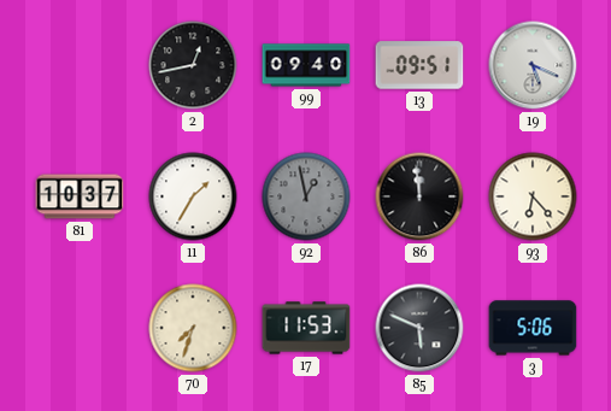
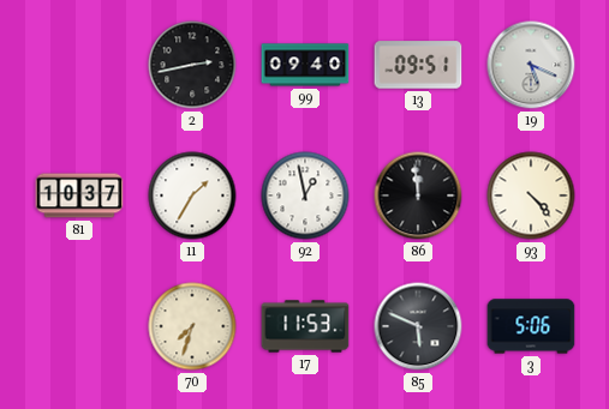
2: 12:43 -> 2:43
92 dial: grey -> white
93: 6:23 -> 4:23
